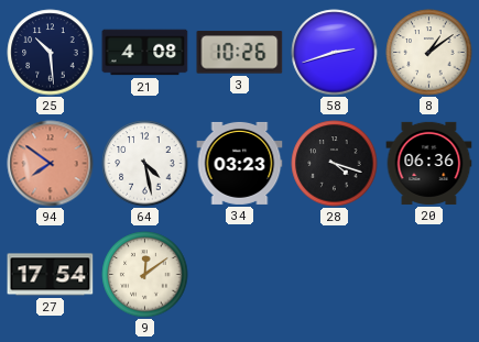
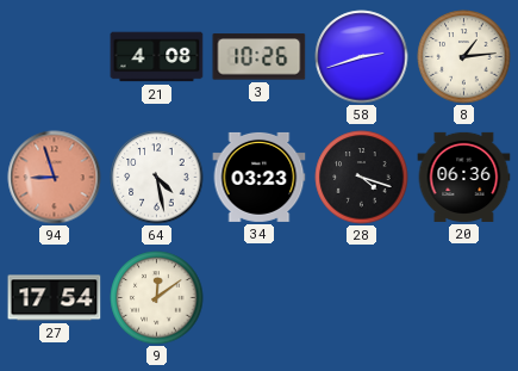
25: 10:29 -> none
8: 1:09 -> 1:14
94: 7:51 -> 8:57
